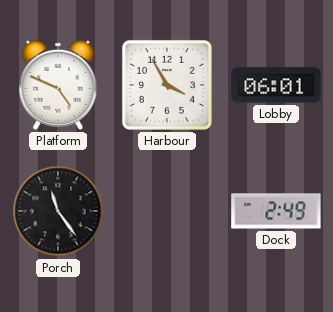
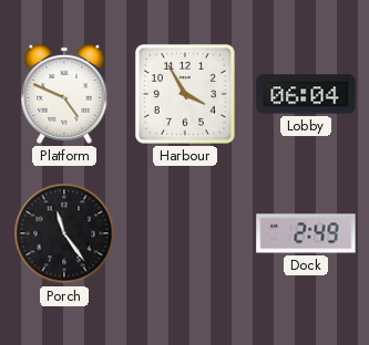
Lobby: 06:01 -> 06:04
